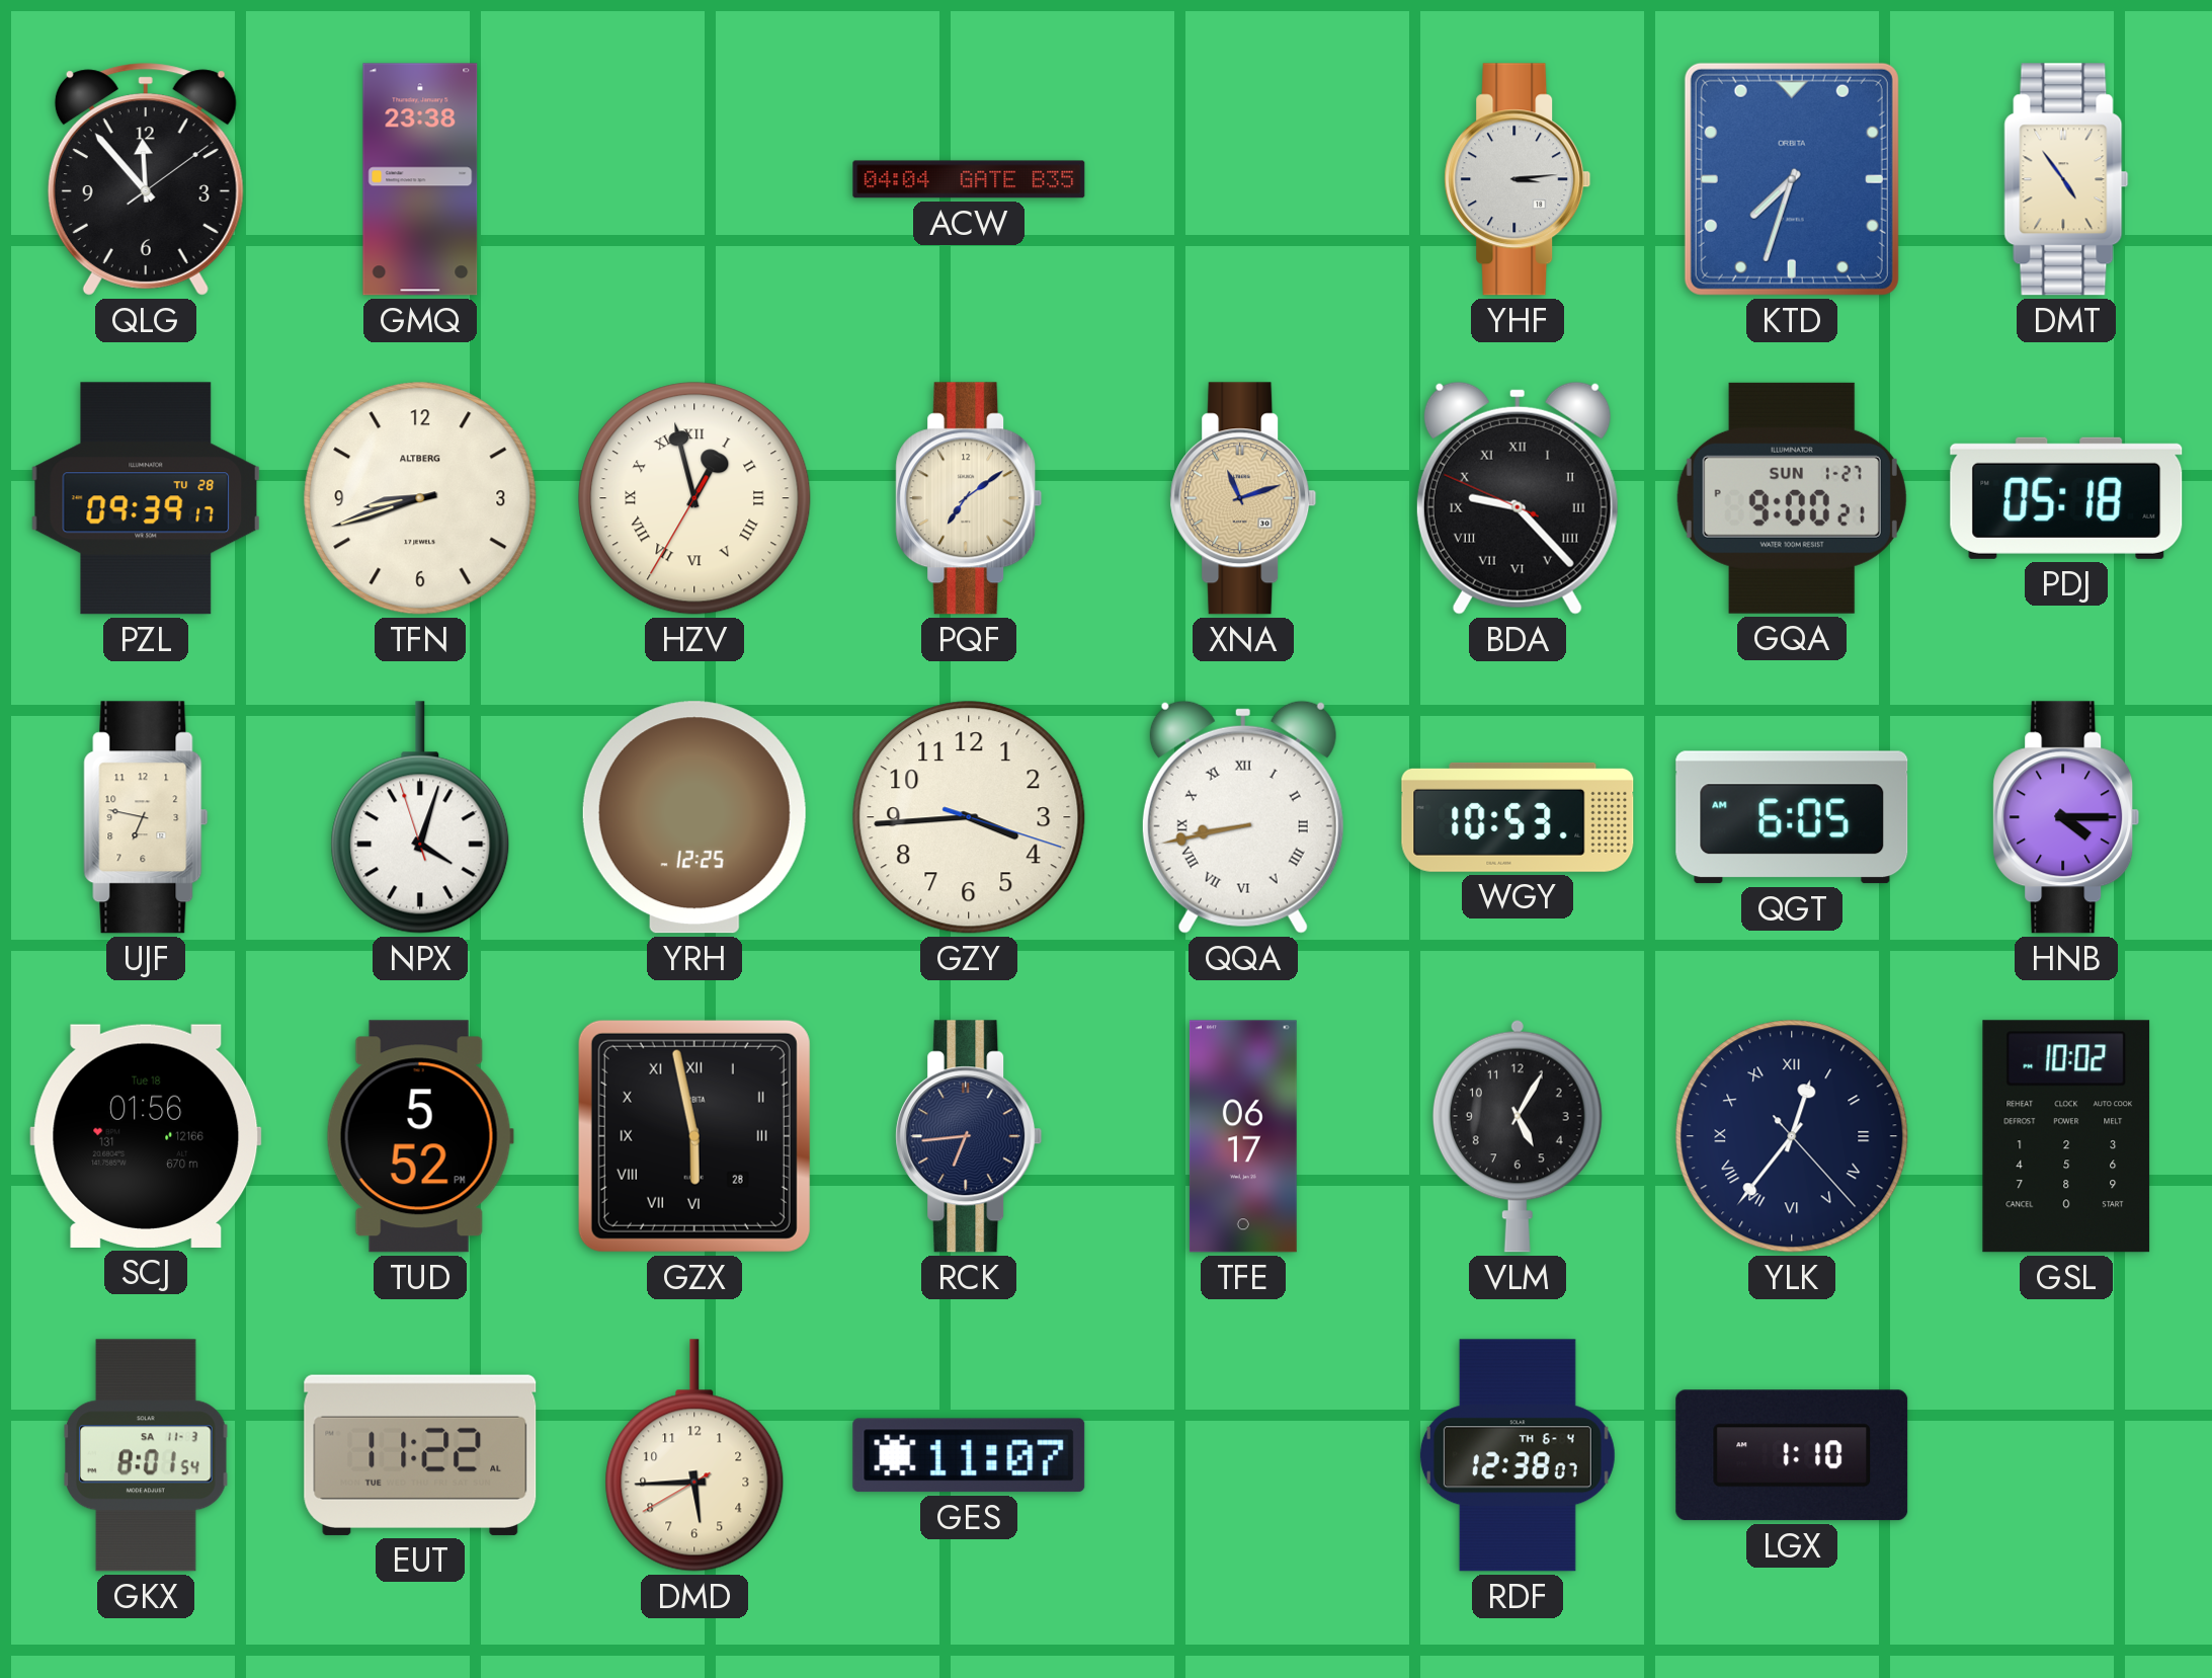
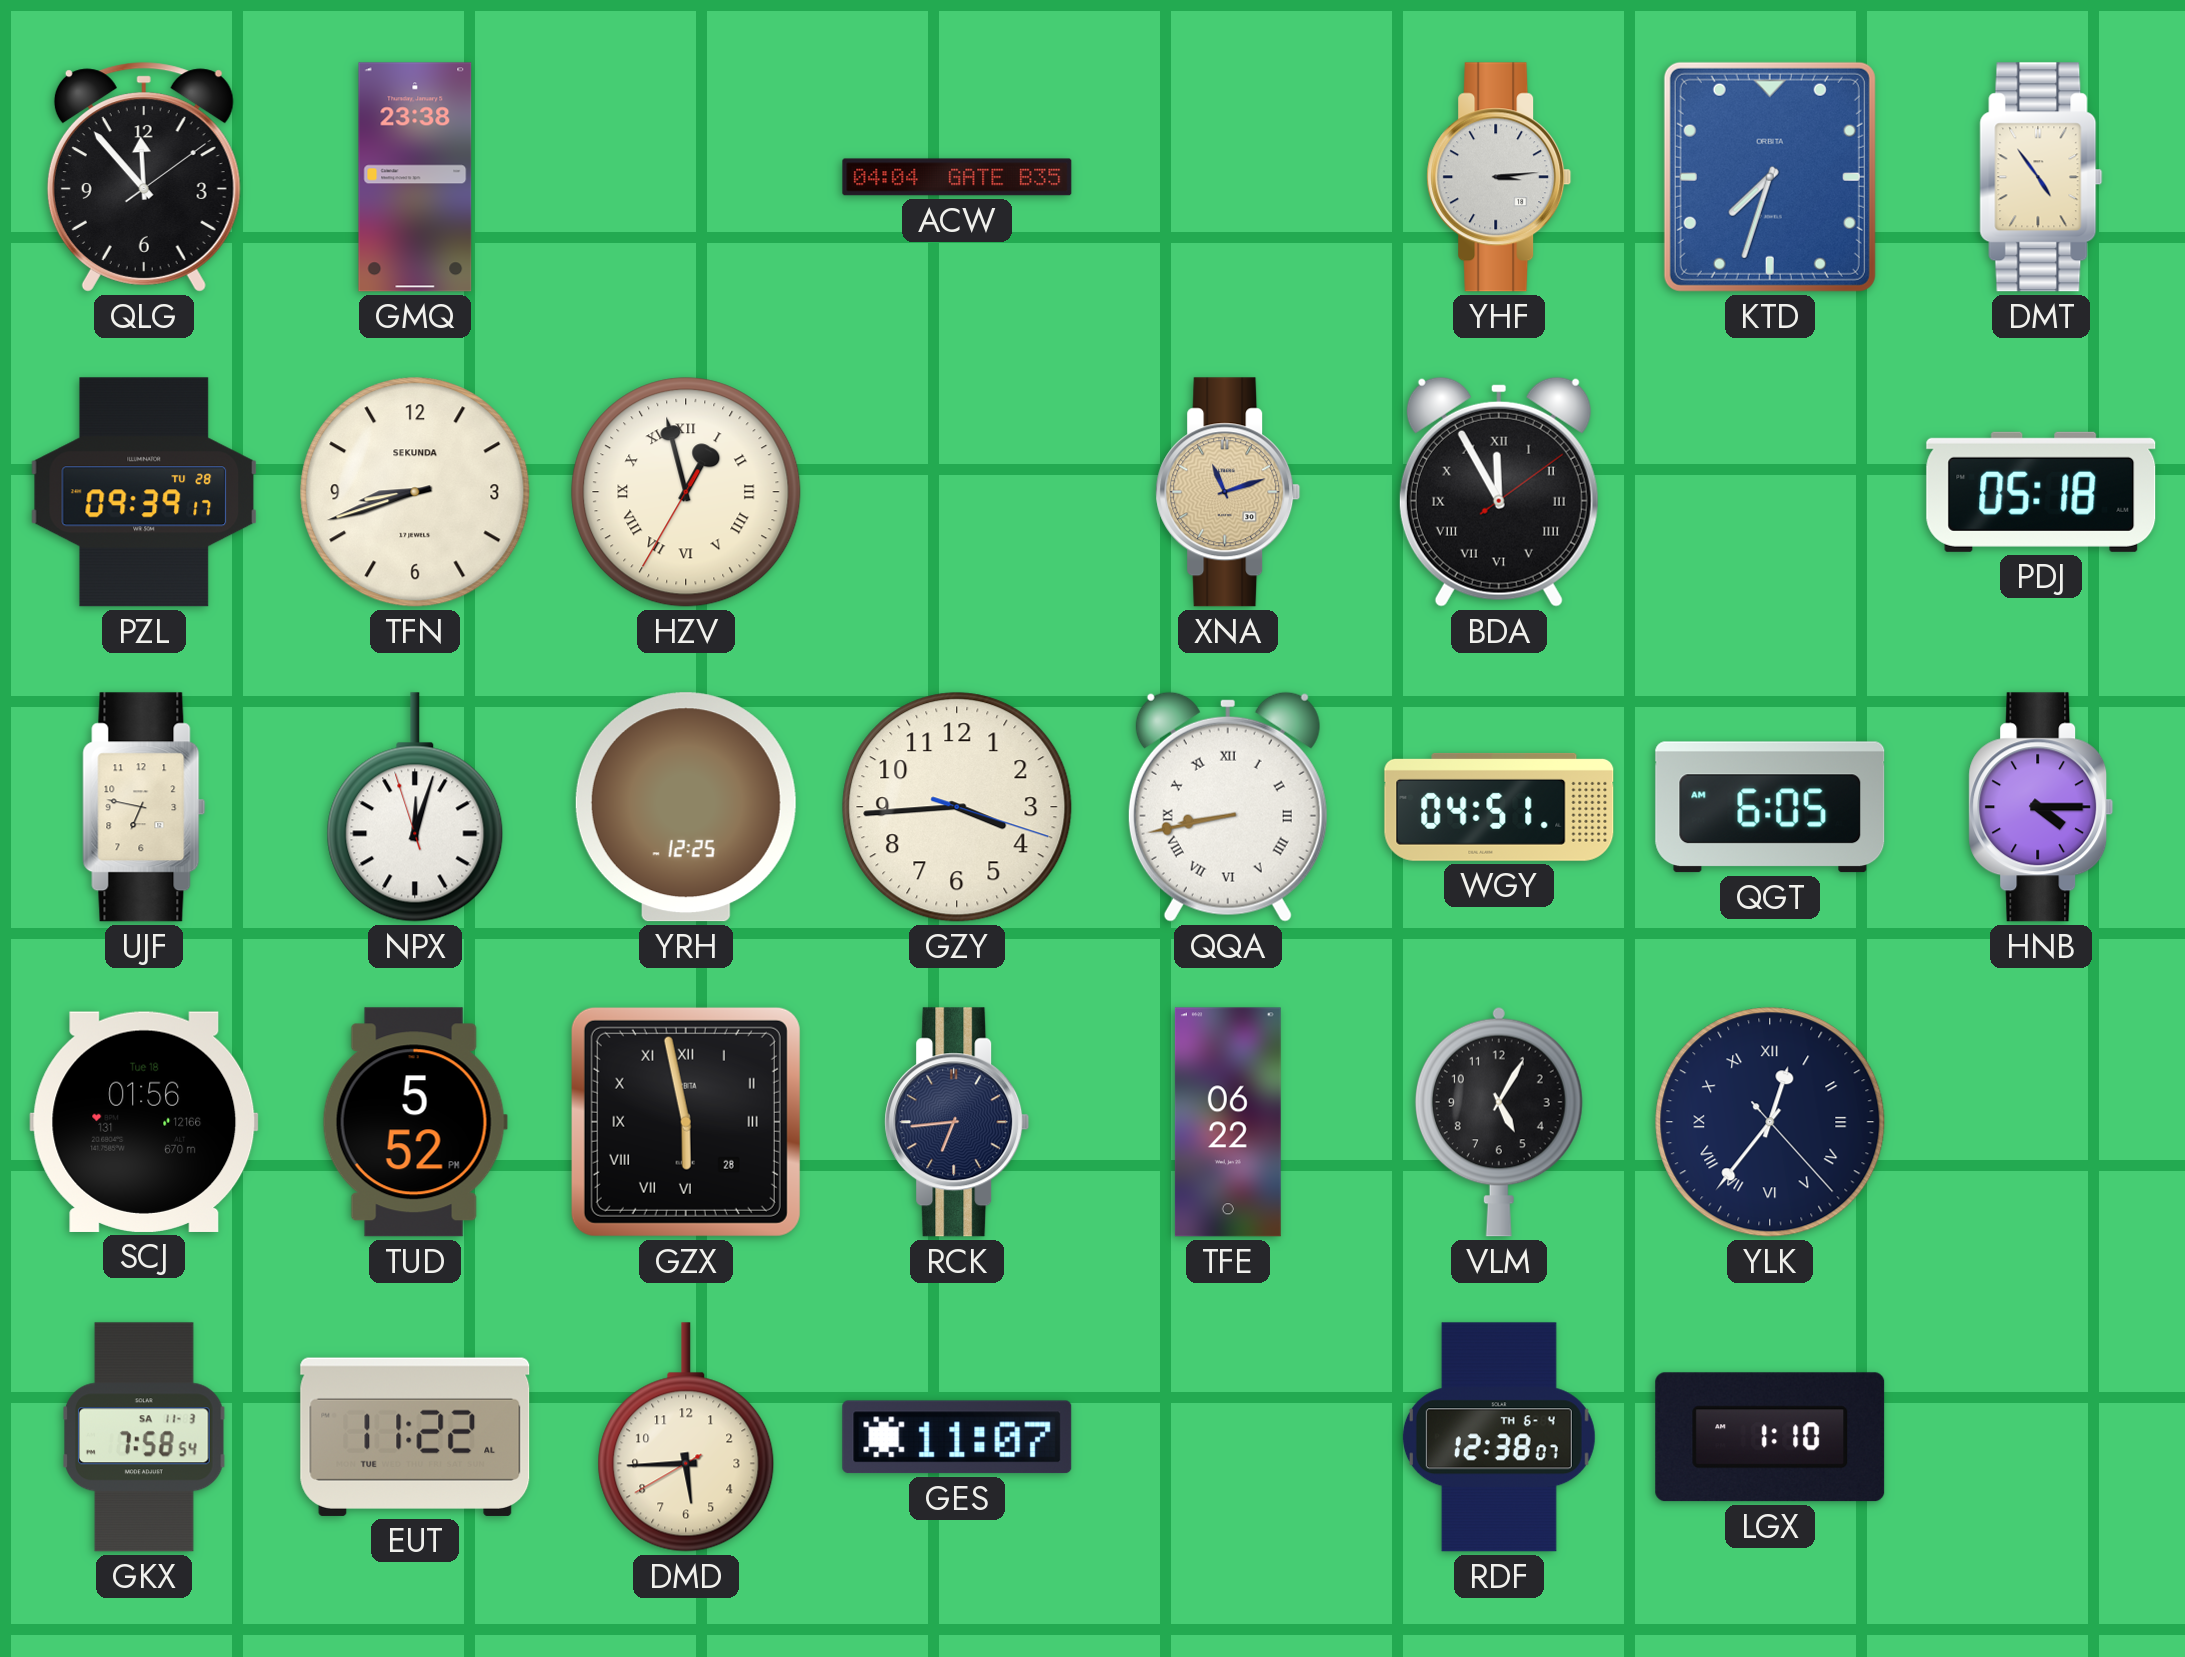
TFN brand: ALTBERG -> SEKUNDA
PQF: 7:09 -> none
BDA: 9:22 -> 11:55
GQA: 9:00 -> none
NPX: 4:02 -> 12:02
WGY: 10:53 -> 04:51
TFE: 06:17 -> 06:22
GSL: 10:02 -> none
GKX: 8:01 -> 7:58
